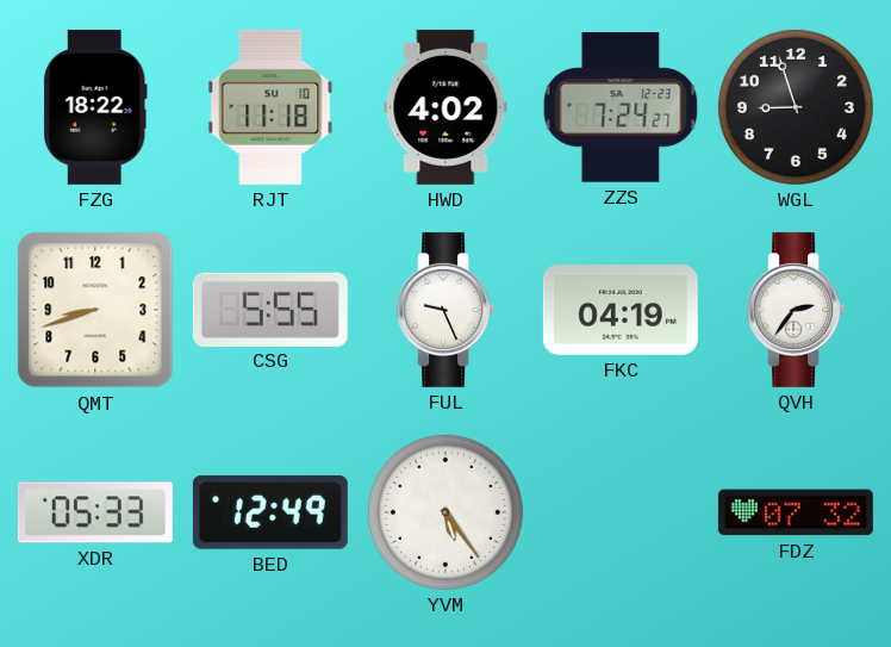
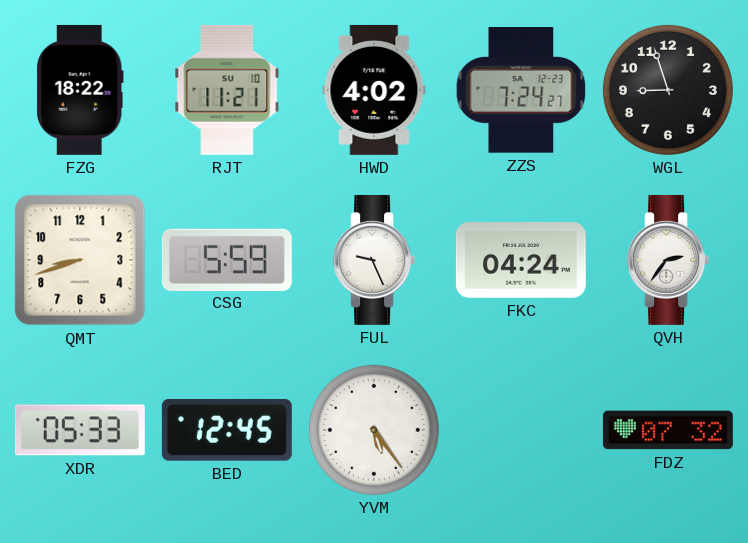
RJT: 11:18 -> 11:21
CSG: 5:55 -> 5:59
FKC: 04:19 -> 04:24
BED: 12:49 -> 12:45
